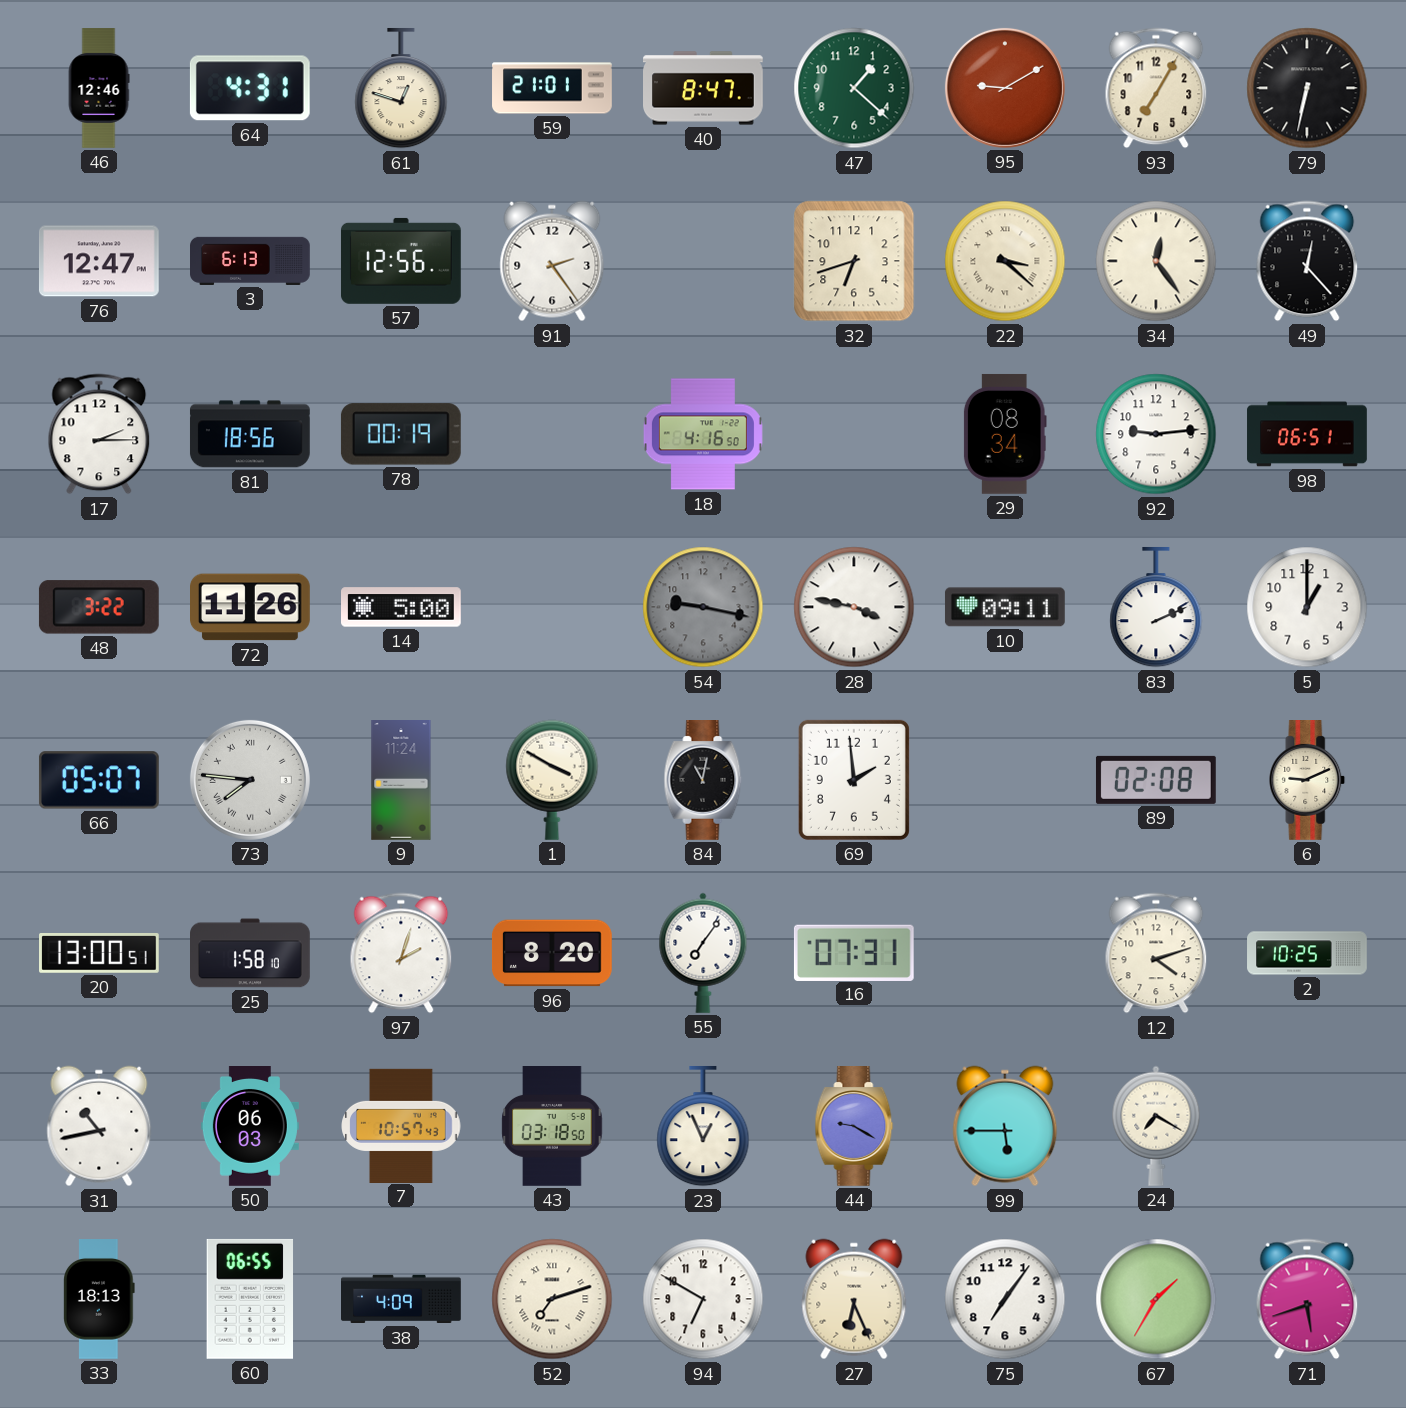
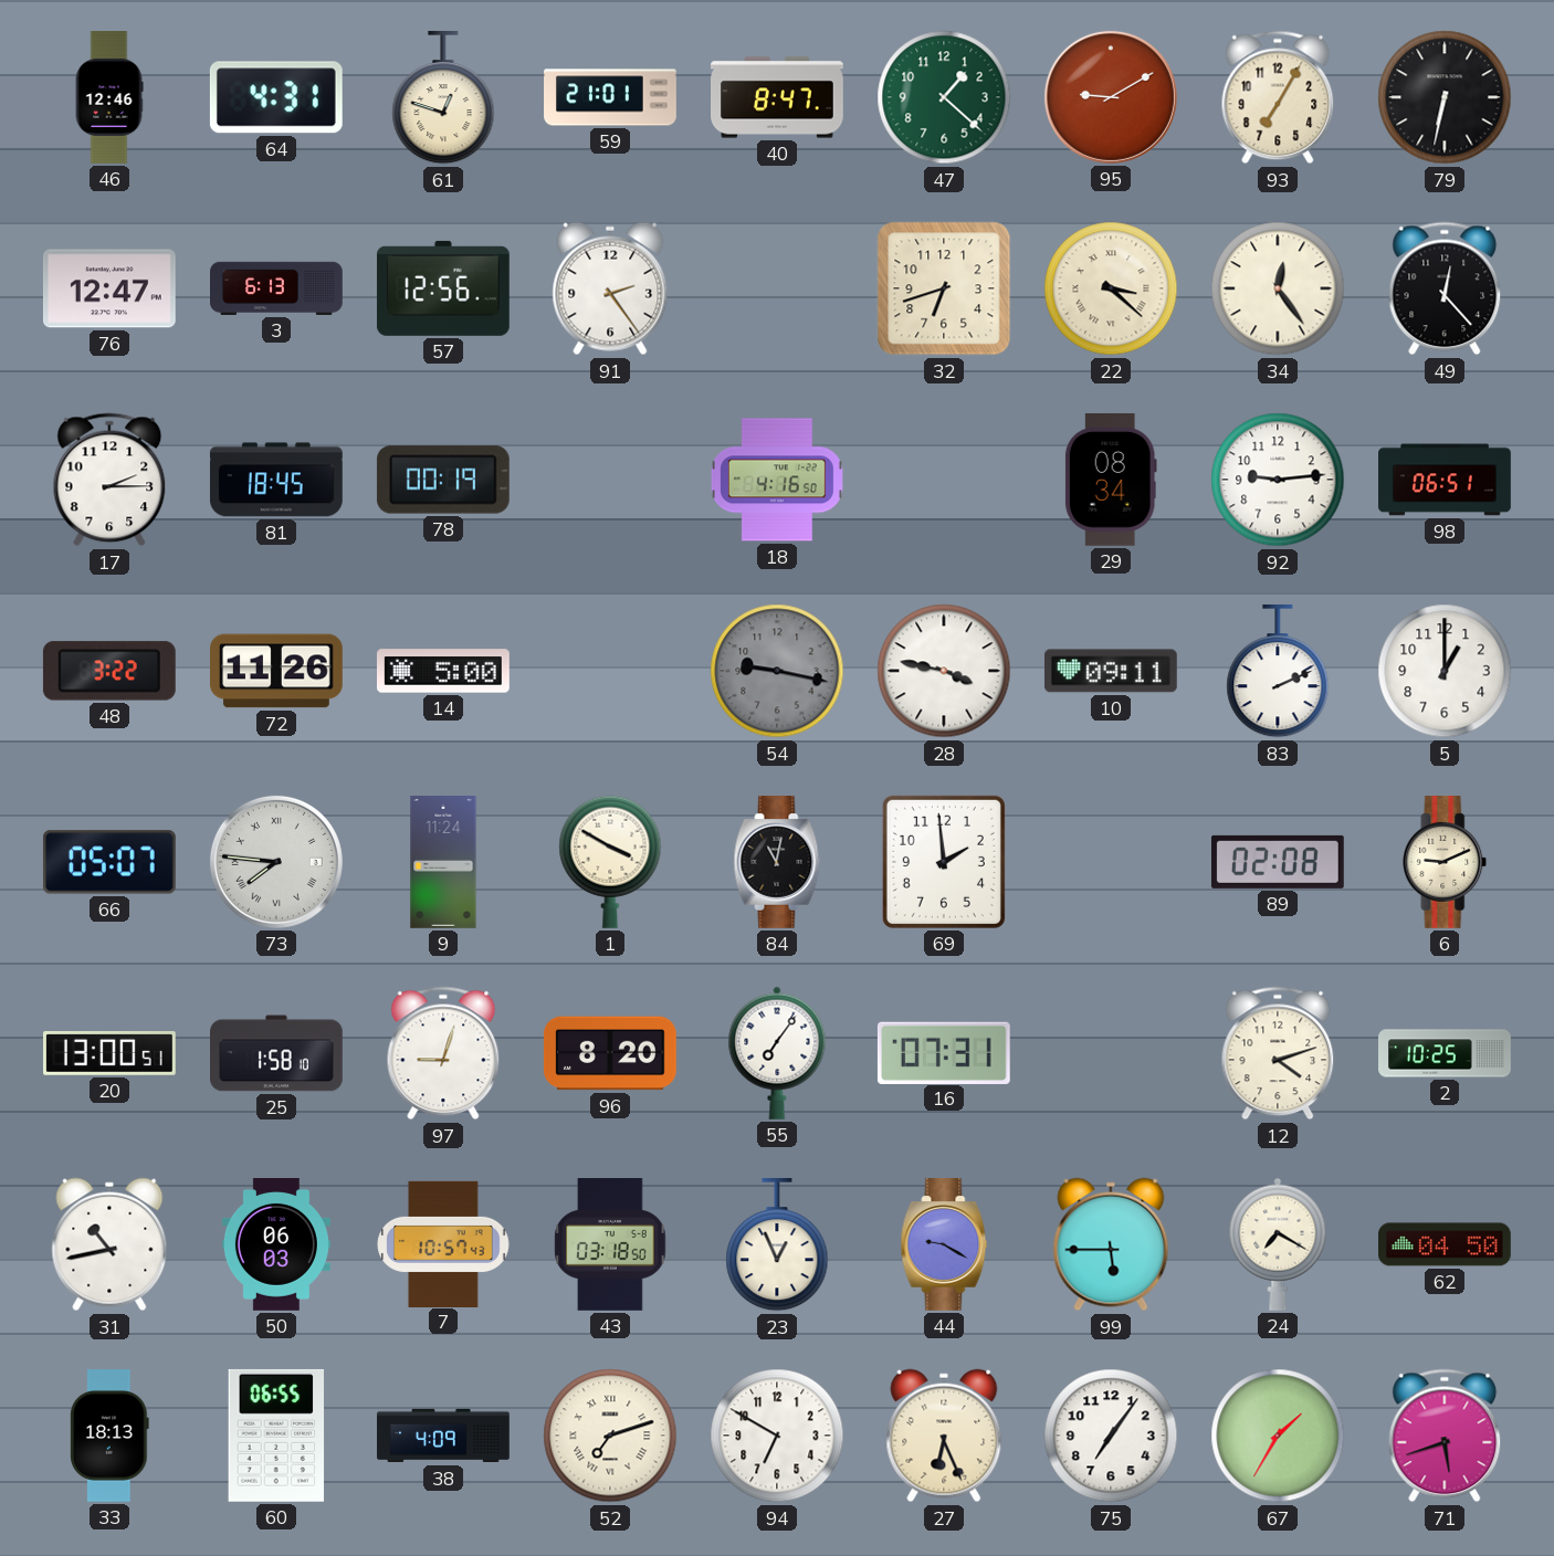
81: 18:56 -> 18:45
97: 2:03 -> 9:03
62: none -> 04:50
